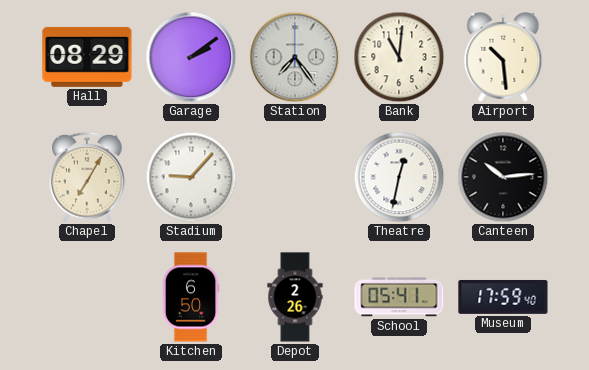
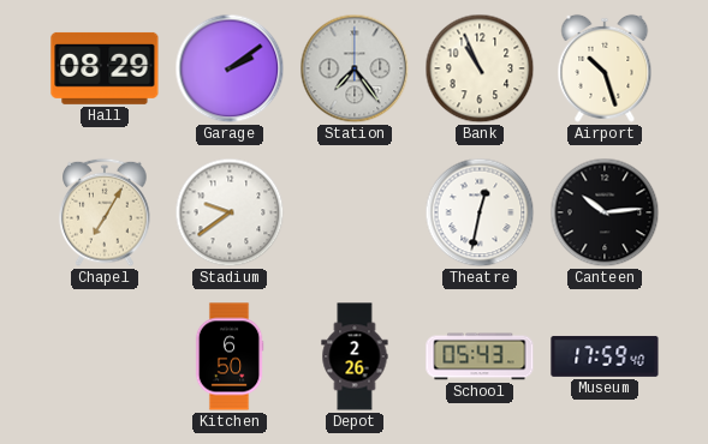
Bank: 11:01 -> 10:56
Airport: 10:29 -> 10:27
Stadium: 9:07 -> 9:39
School: 05:41 -> 05:43
